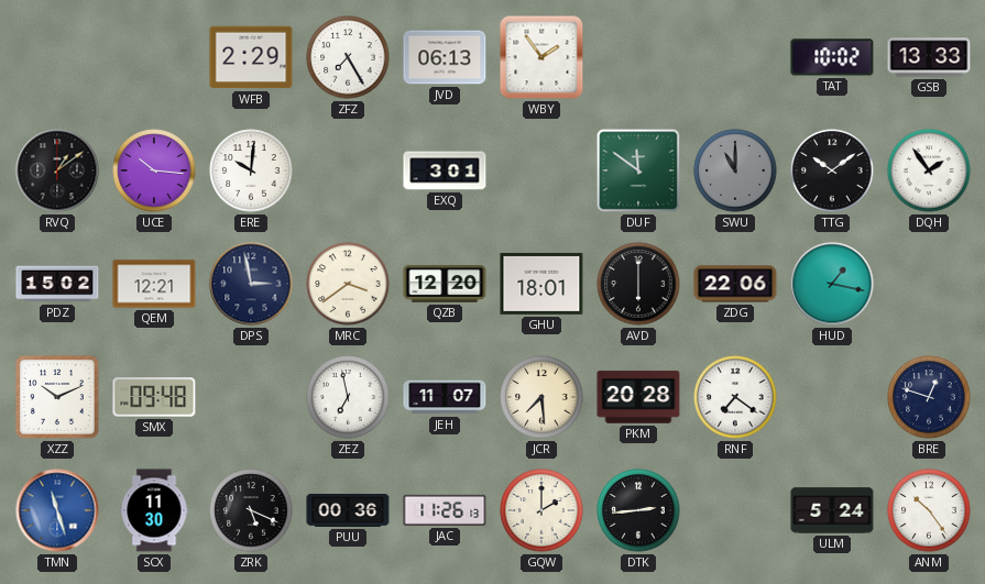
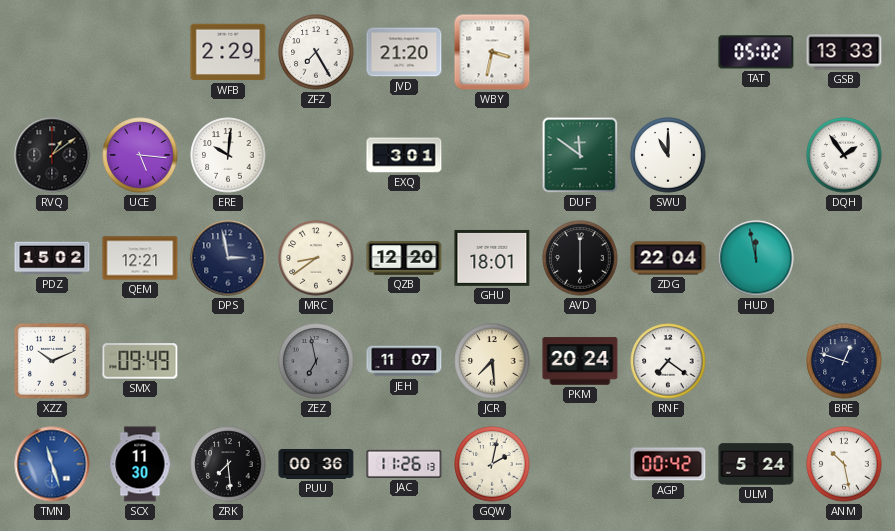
JVD: 06:13 -> 21:20
WBY: 1:54 -> 3:32
TAT: 10:02 -> 05:02
UCE: 10:16 -> 5:16
SWU dial: grey -> white
TTG: 10:09 -> none
MRC: 3:39 -> 8:39
ZDG: 22:06 -> 22:04
HUD: 1:17 -> 11:58
SMX: 09:48 -> 09:49
ZEZ dial: white -> grey
PKM: 20:28 -> 20:24
ZRK: 5:19 -> 7:29
GQW: 2:00 -> 2:02
DTK: 2:44 -> none
AGP: none -> 00:42
ANM: 10:24 -> 10:28
